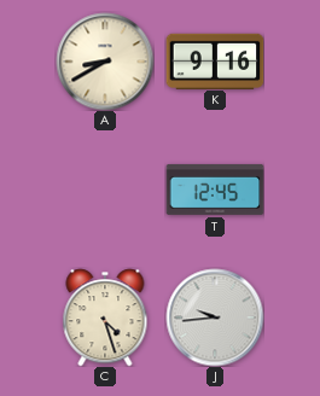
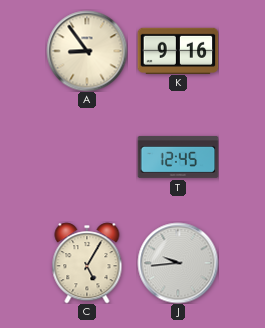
A: 8:40 -> 8:54
C: 4:27 -> 5:05
